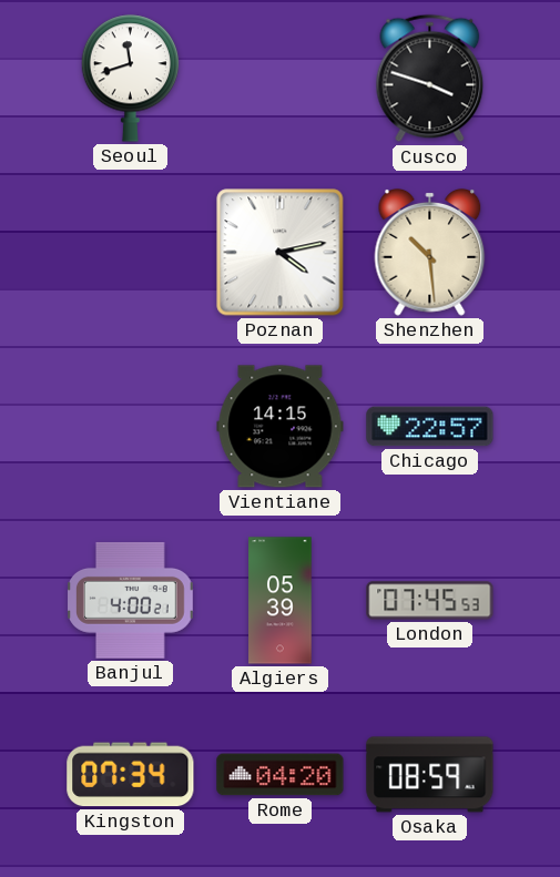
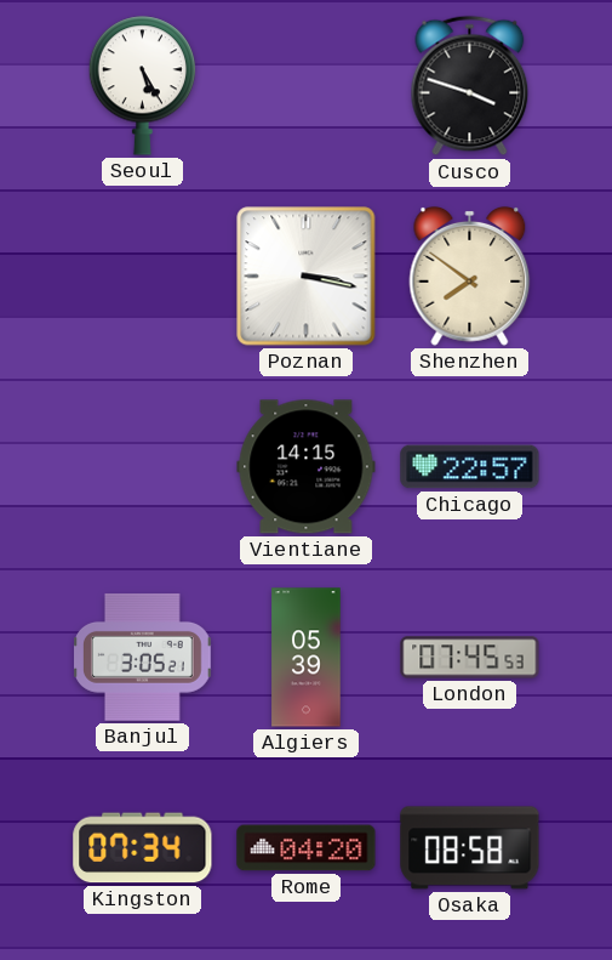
Seoul: 11:42 -> 5:25
Poznan: 4:13 -> 3:17
Shenzhen: 10:29 -> 7:51
Banjul: 4:00 -> 3:05
Osaka: 08:59 -> 08:58
